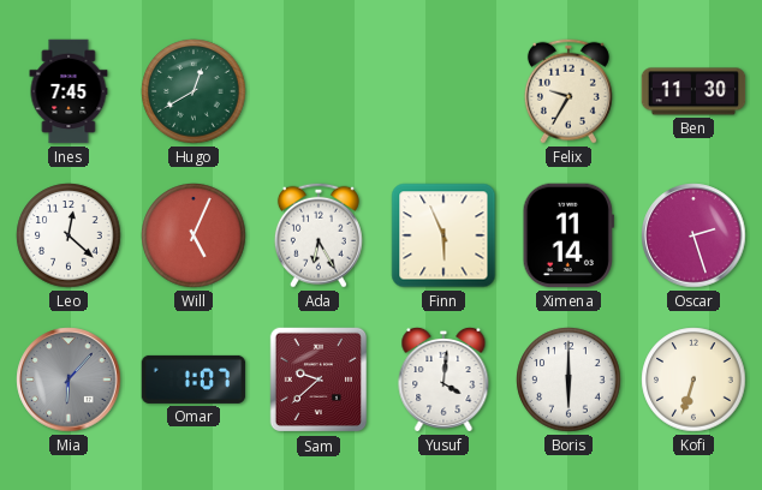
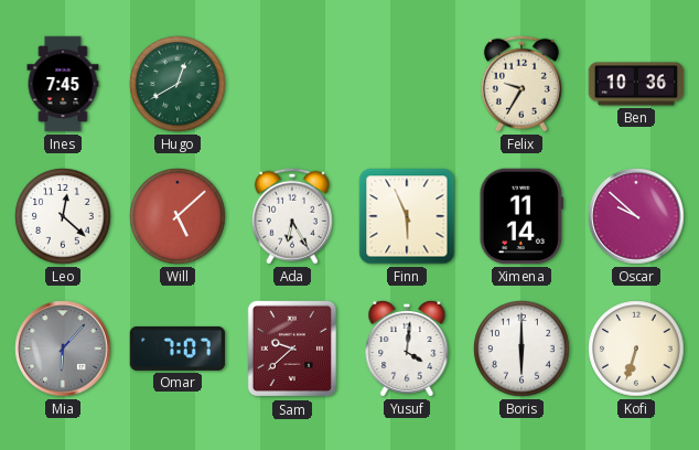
Ben: 11:30 -> 10:36
Will: 5:04 -> 5:08
Oscar: 2:27 -> 9:52
Omar: 1:07 -> 7:07
